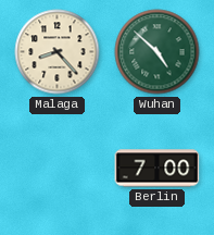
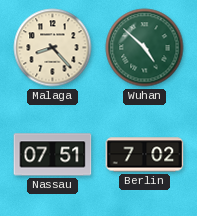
Nassau: none -> 07:51
Berlin: 7:00 -> 7:02
